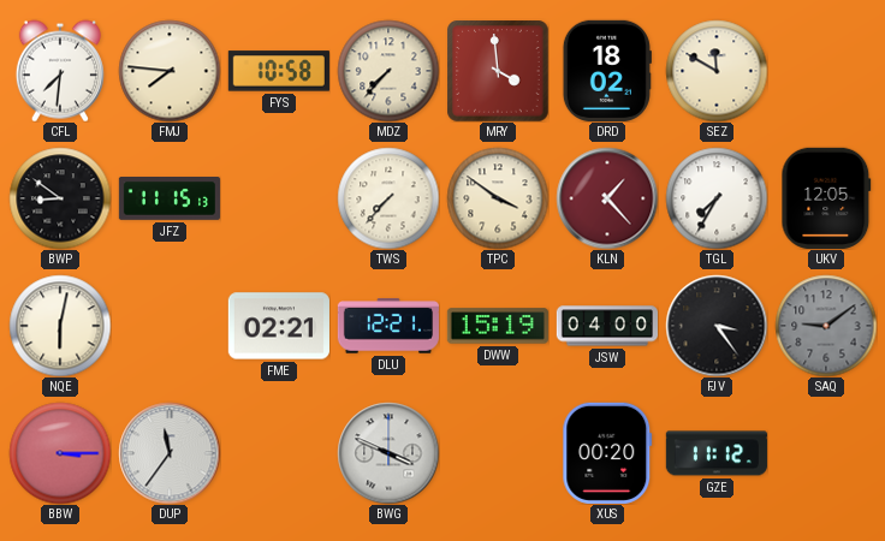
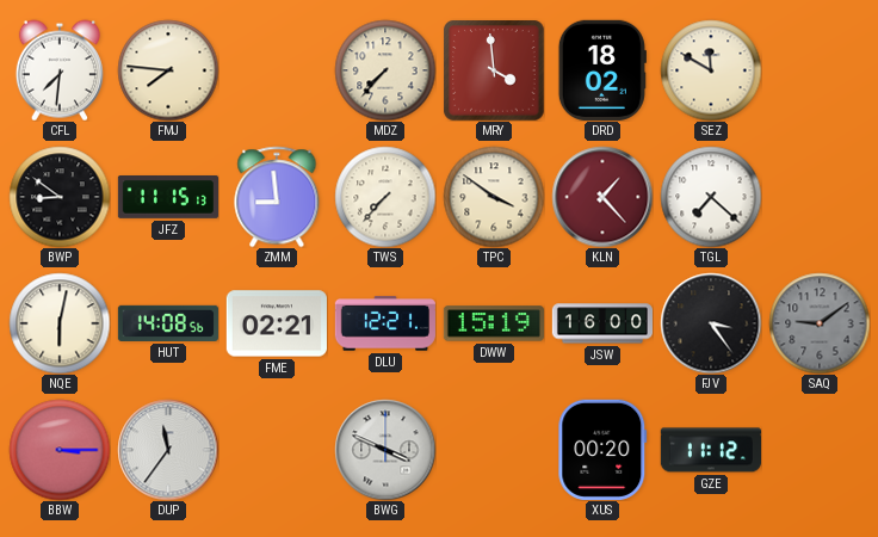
FYS: 10:58 -> none
ZMM: none -> 8:59
TGL: 7:35 -> 7:22
UKV: 12:05 -> none
HUT: none -> 14:08
JSW: 04:00 -> 16:00
